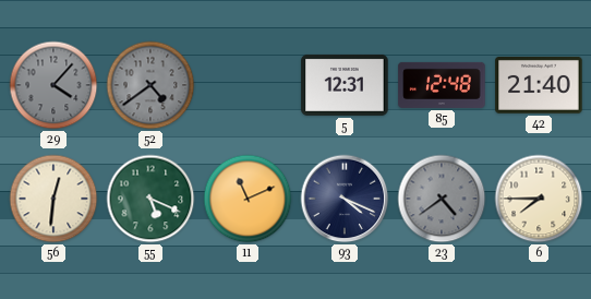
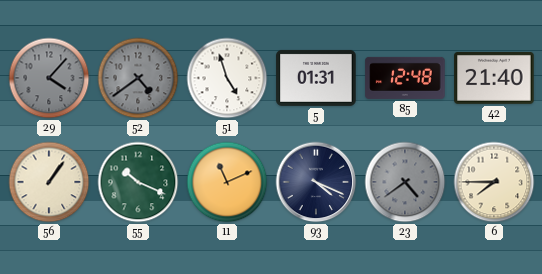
51: none -> 4:57
5: 12:31 -> 01:31
56: 12:31 -> 1:06
55: 5:19 -> 10:19
